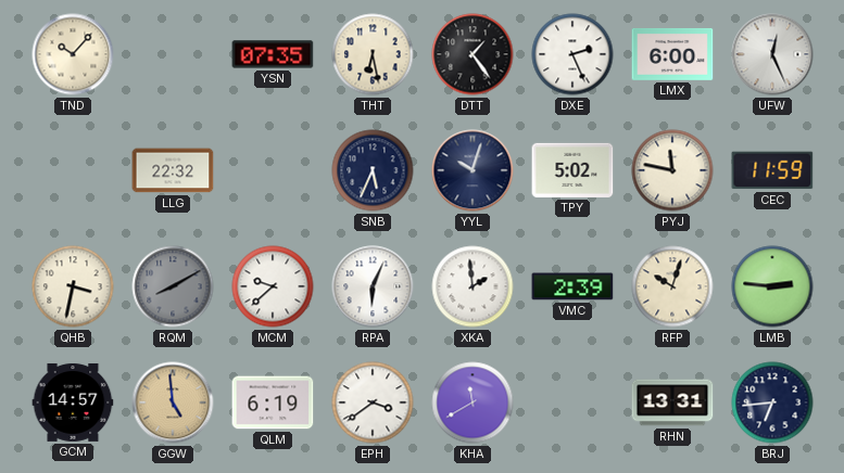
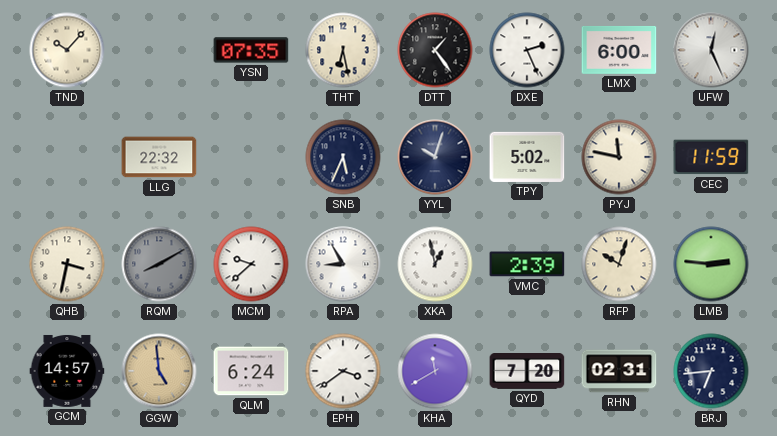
RPA: 6:04 -> 8:55
XKA: 1:59 -> 12:58
QLM: 6:19 -> 6:24
QYD: none -> 7:20
RHN: 13:31 -> 02:31
